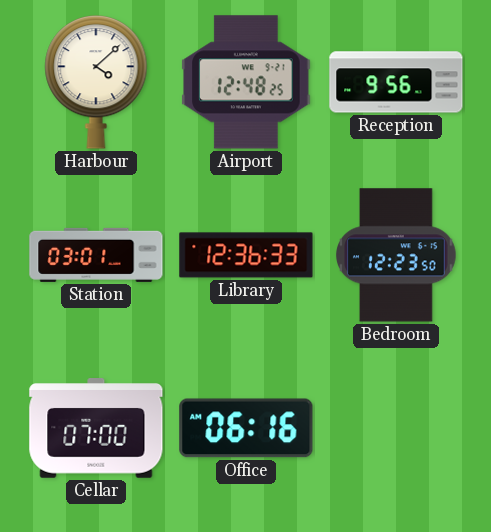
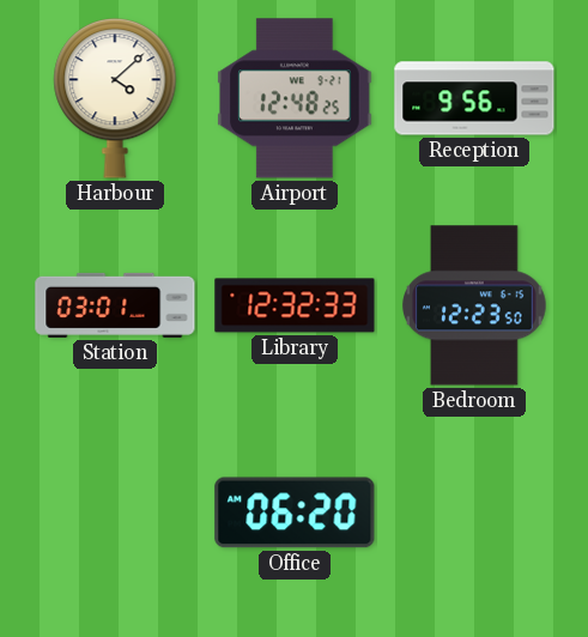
Library: 12:36 -> 12:32
Cellar: 07:00 -> none
Office: 06:16 -> 06:20
